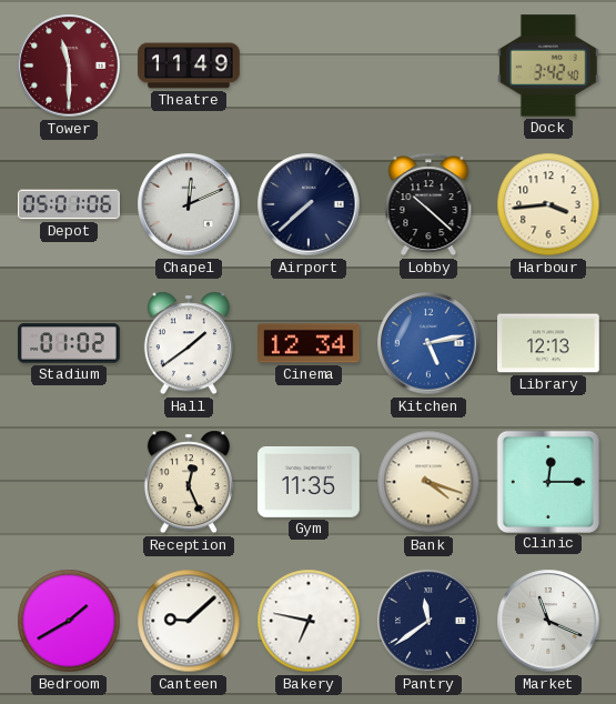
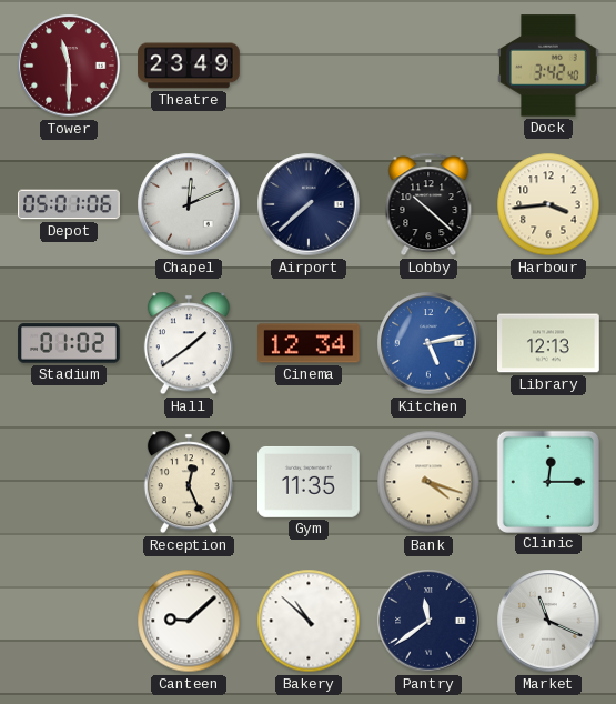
Theatre: 11:49 -> 23:49
Bedroom: 1:40 -> none
Bakery: 6:47 -> 10:52
